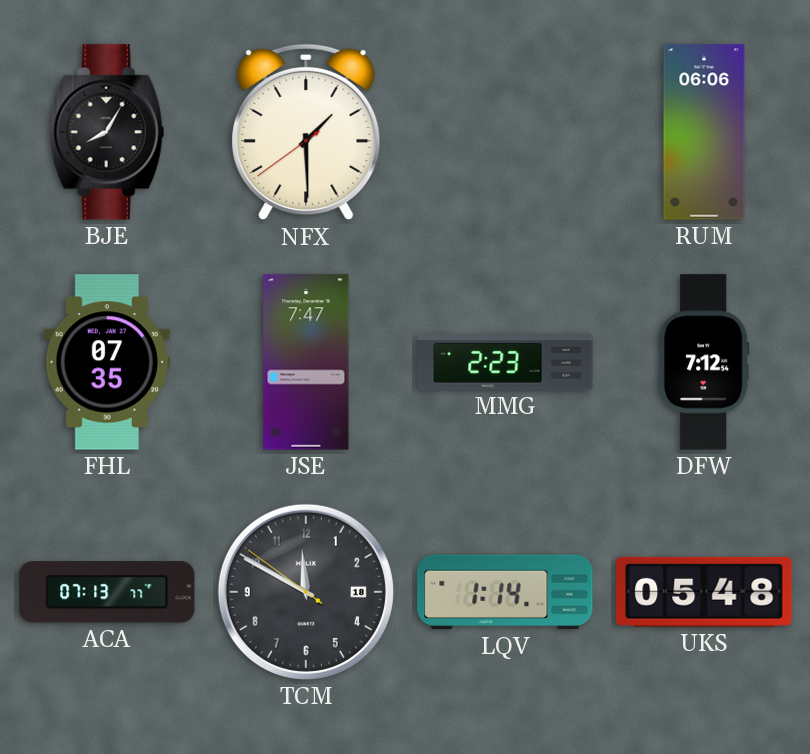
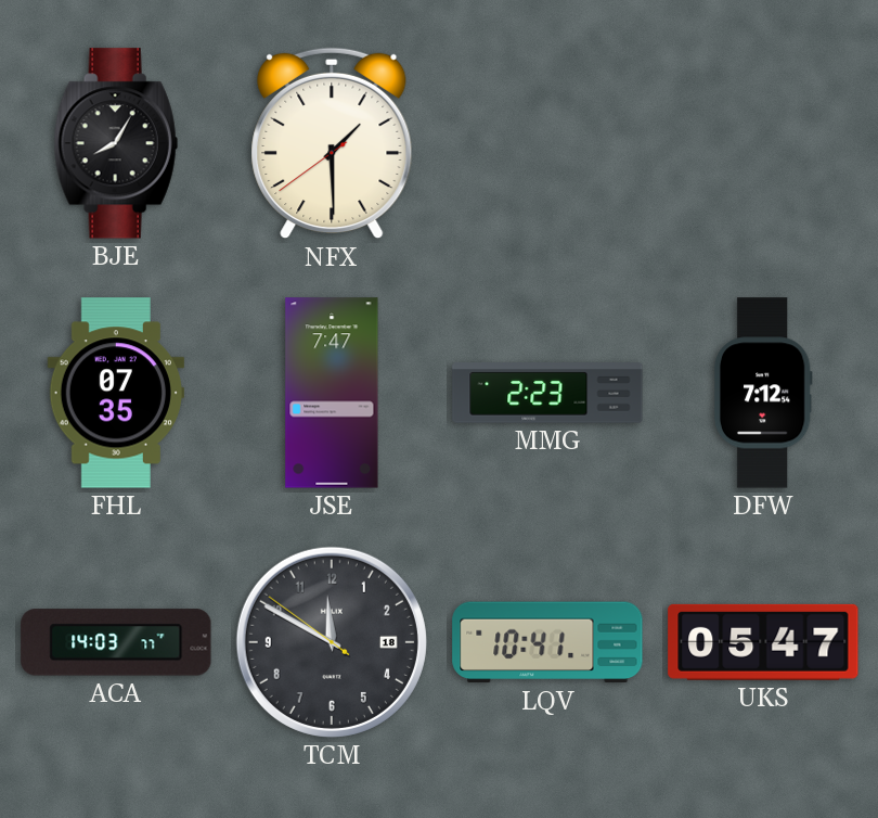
RUM: 06:06 -> none
ACA: 07:13 -> 14:03
LQV: 1:14 -> 10:41
UKS: 05:48 -> 05:47
